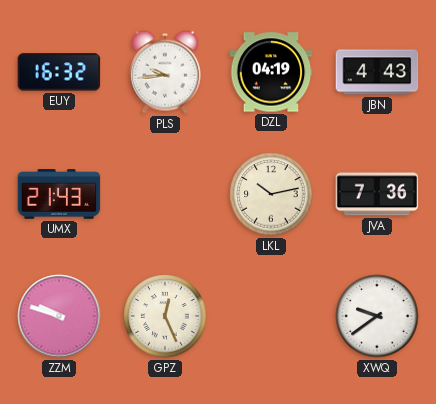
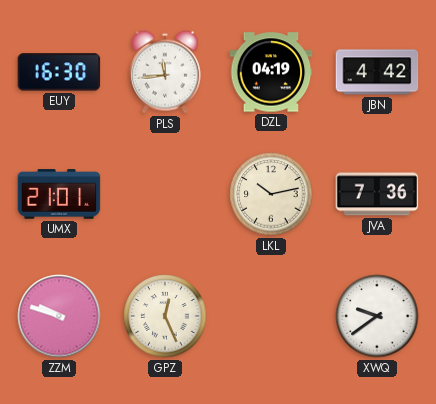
EUY: 16:32 -> 16:30
PLS: 9:44 -> 11:44
JBN: 4:43 -> 4:42
UMX: 21:43 -> 21:01
